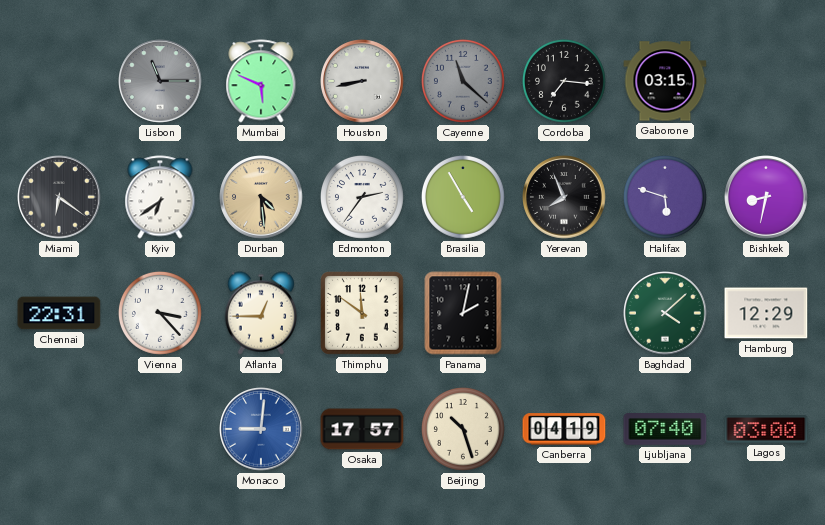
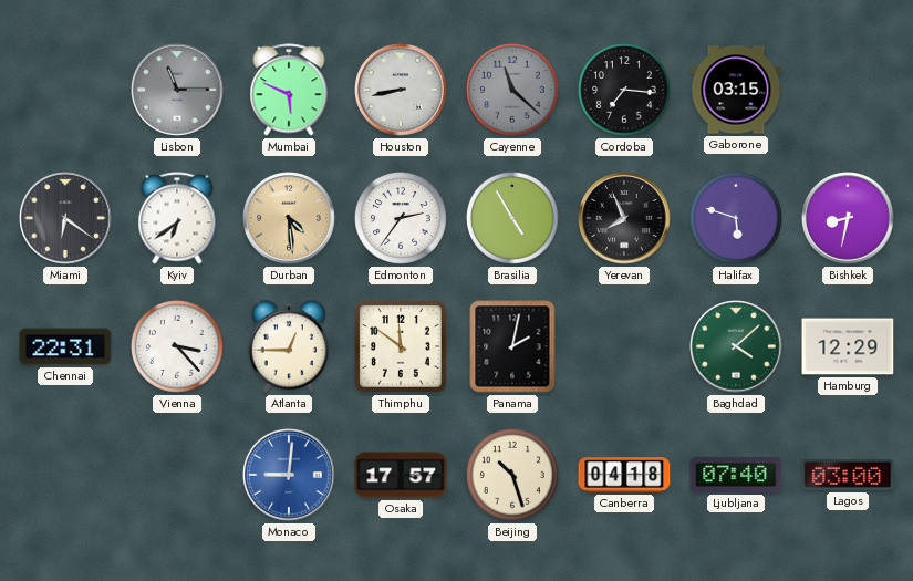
Canberra: 04:19 -> 04:18
